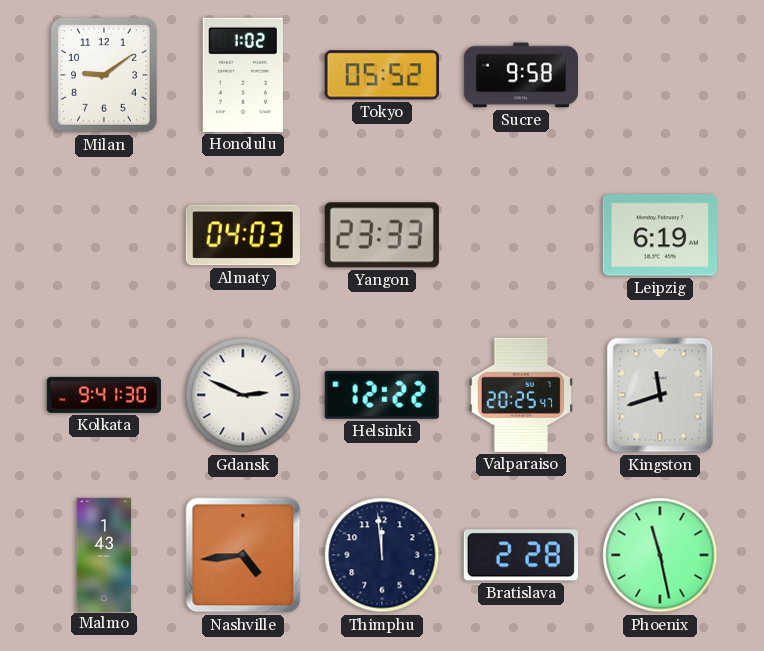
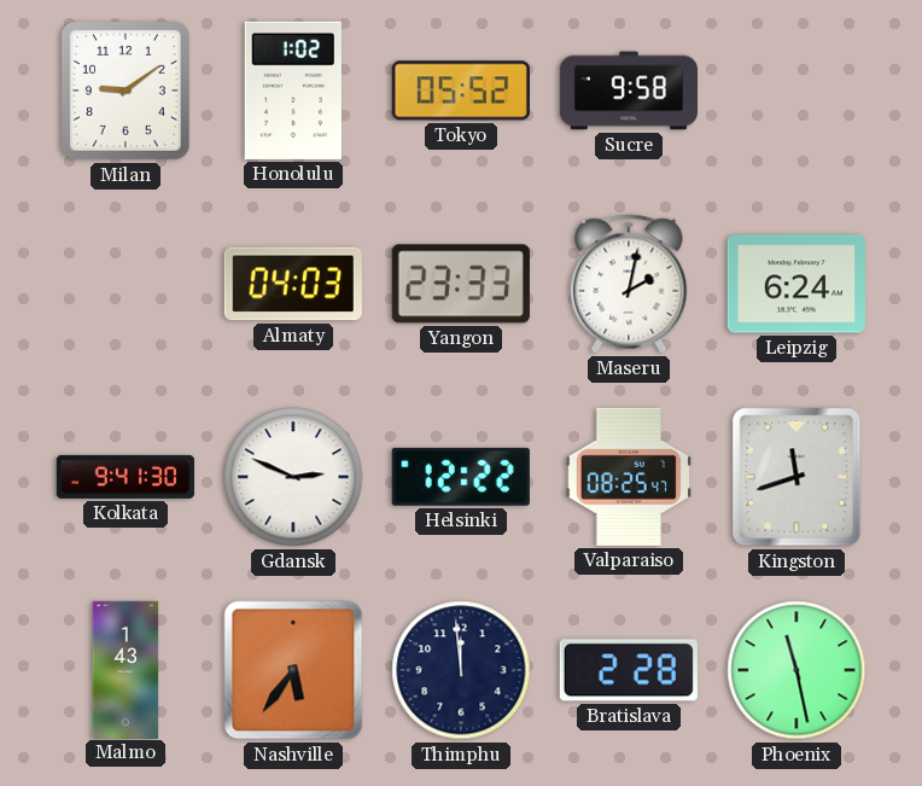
Maseru: none -> 2:02
Leipzig: 6:19 -> 6:24
Valparaiso: 20:25 -> 08:25
Nashville: 4:44 -> 5:36
